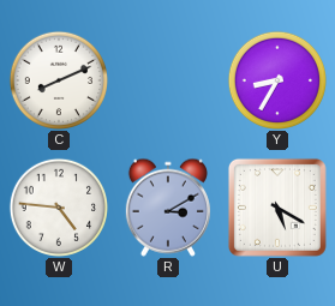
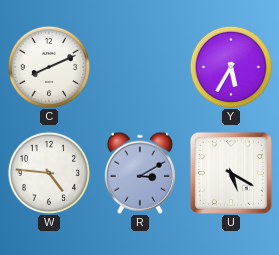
Y: 8:35 -> 5:35
